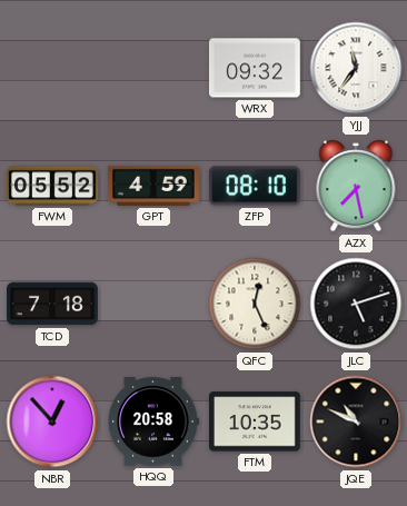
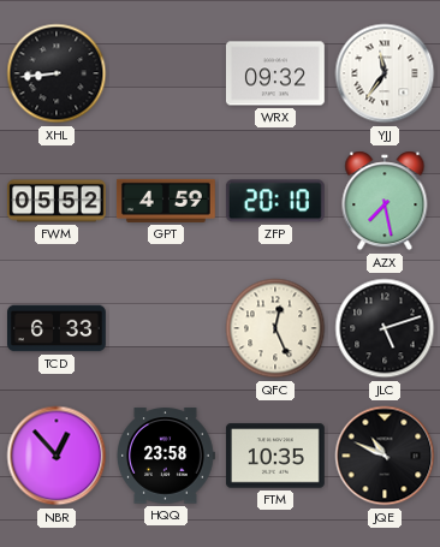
XHL: none -> 8:44
ZFP: 08:10 -> 20:10
TCD: 7:18 -> 6:33
HQQ: 20:58 -> 23:58
